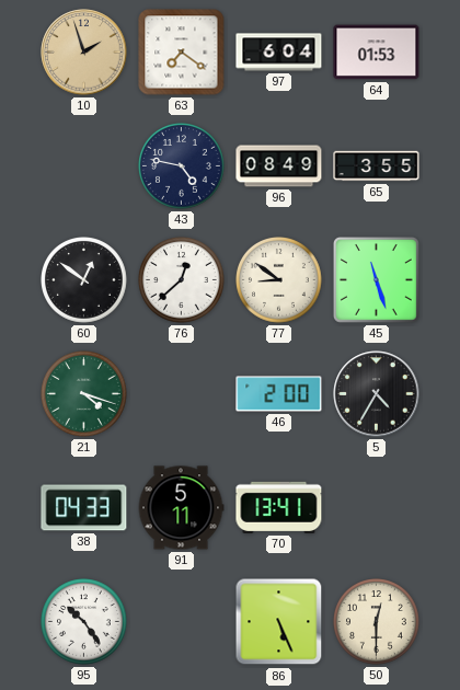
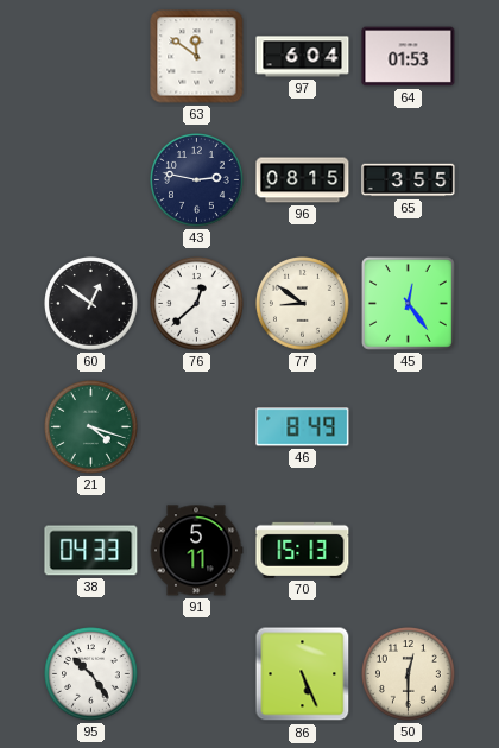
10: 1:57 -> none
63: 7:21 -> 11:51
43: 4:47 -> 2:47
96: 08:49 -> 08:15
45: 11:27 -> 12:24
46: 2:00 -> 8:49
5: 4:35 -> none
70: 13:41 -> 15:13
